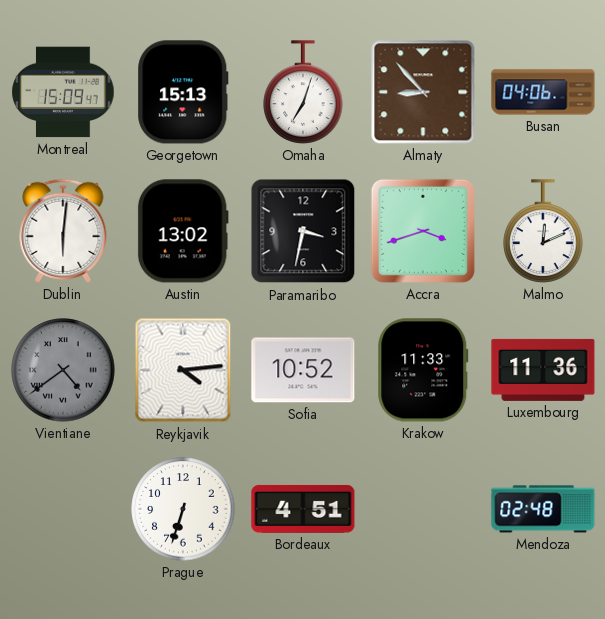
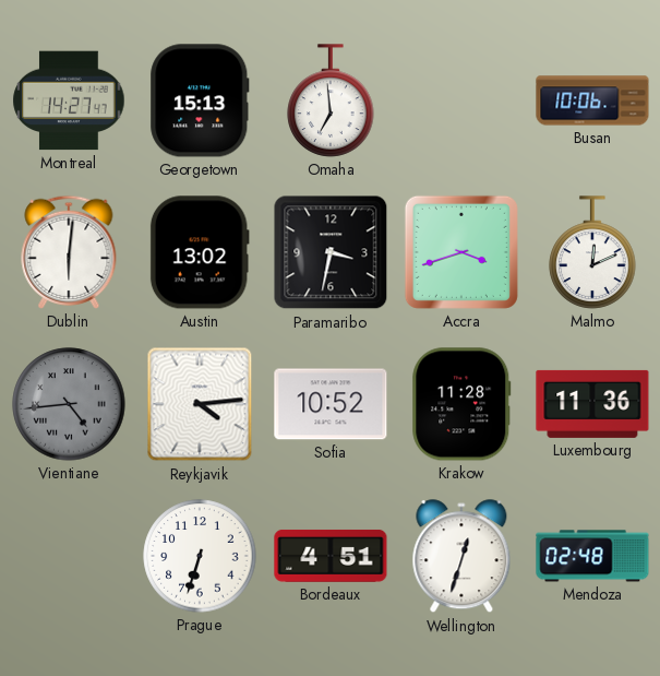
Montreal: 15:09 -> 14:27
Omaha: 7:03 -> 6:59
Almaty: 8:53 -> none
Busan: 04:06 -> 10:06
Vientiane: 4:39 -> 4:44
Krakow: 11:33 -> 11:28
Wellington: none -> 12:33
